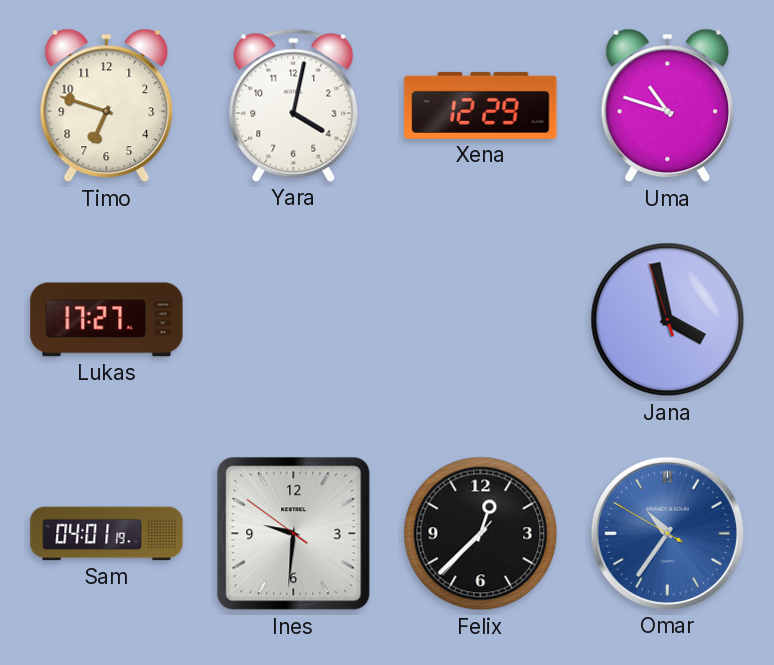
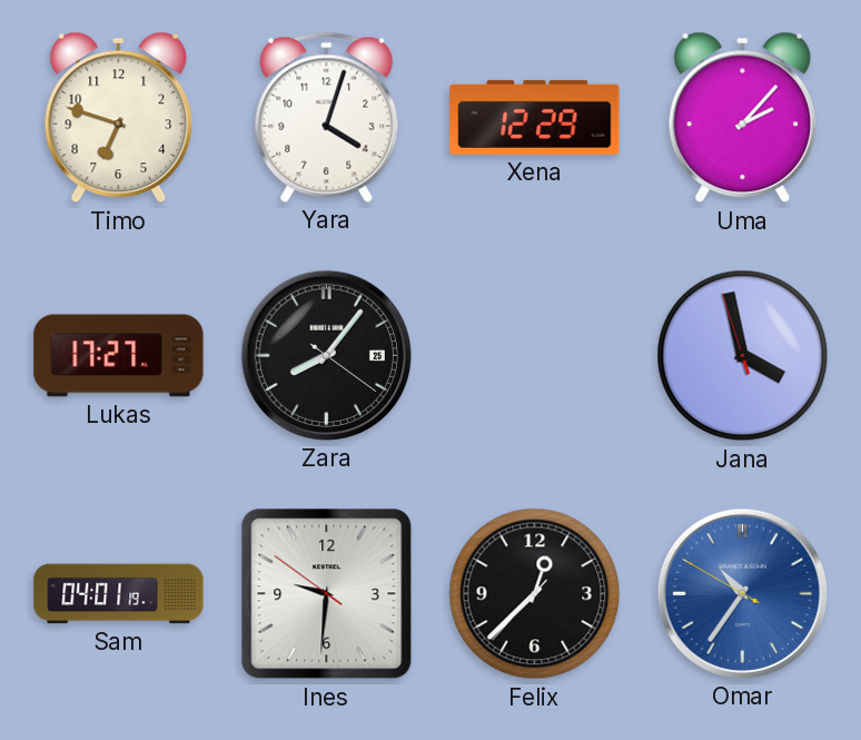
Yara: 4:02 -> 4:03
Uma: 10:48 -> 2:07
Zara: none -> 8:06
